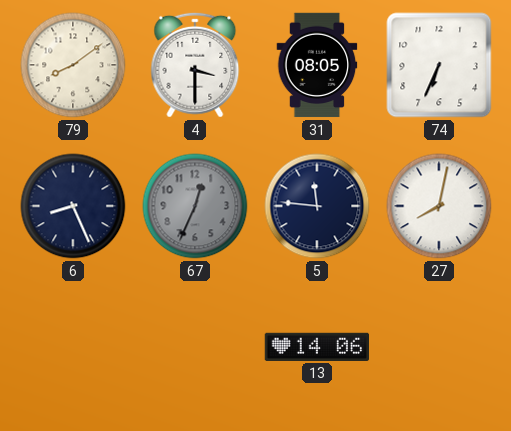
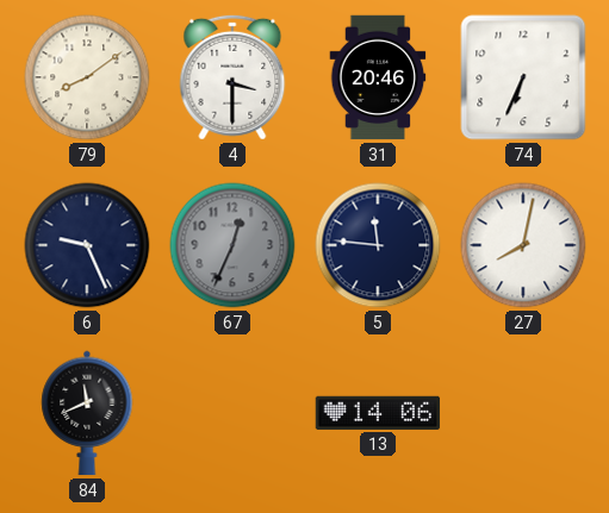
31: 08:05 -> 20:46
6: 8:26 -> 9:26
84: none -> 11:41
